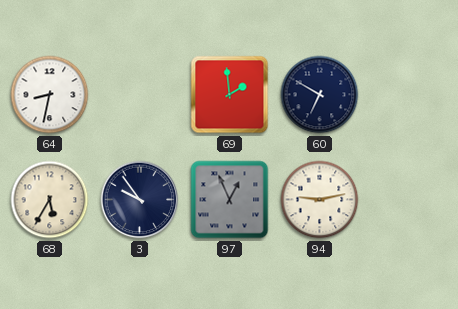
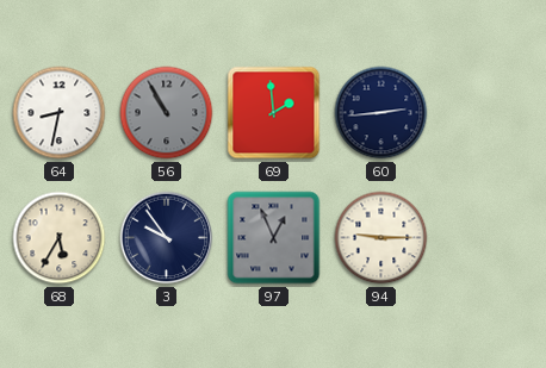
56: none -> 10:55
60: 6:50 -> 2:44
94: 9:13 -> 9:15
